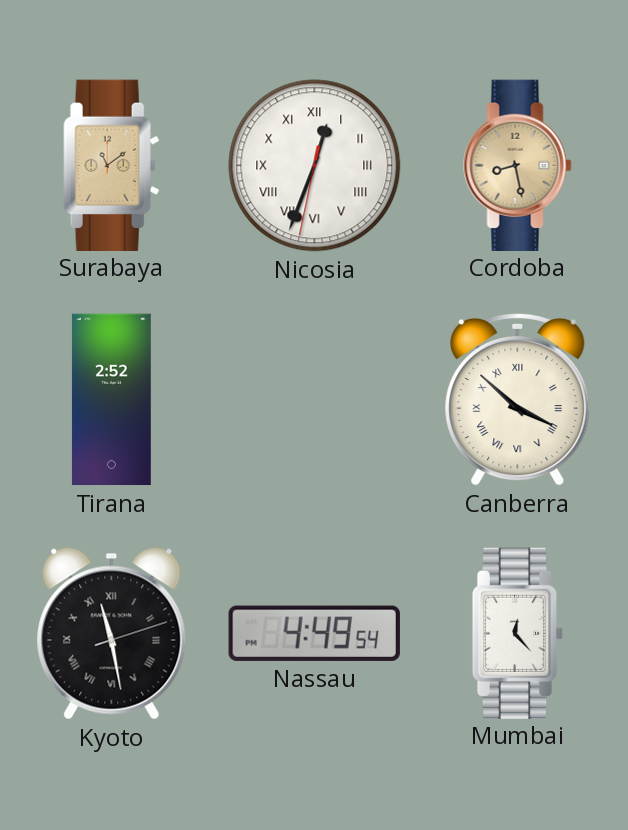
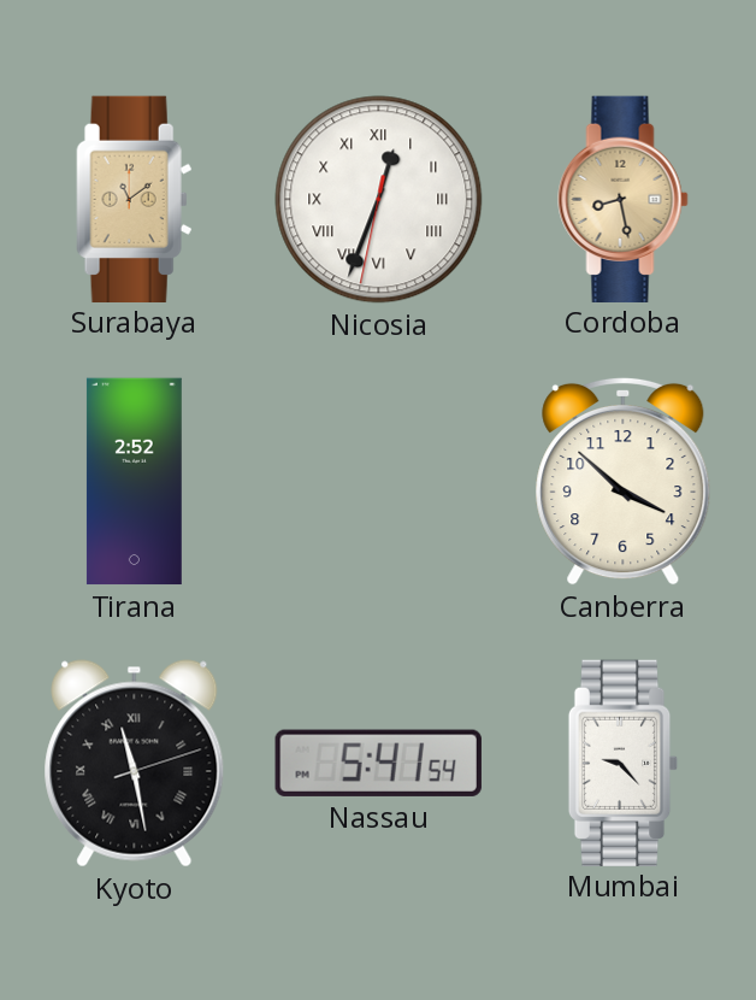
Canberra numerals: Roman -> Arabic
Nassau: 4:49 -> 5:41
Mumbai: 12:23 -> 9:23
